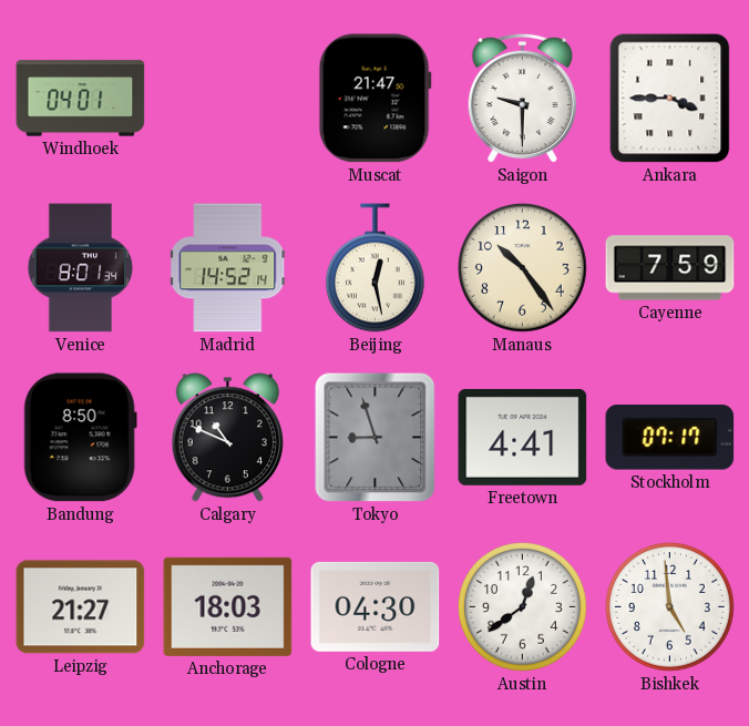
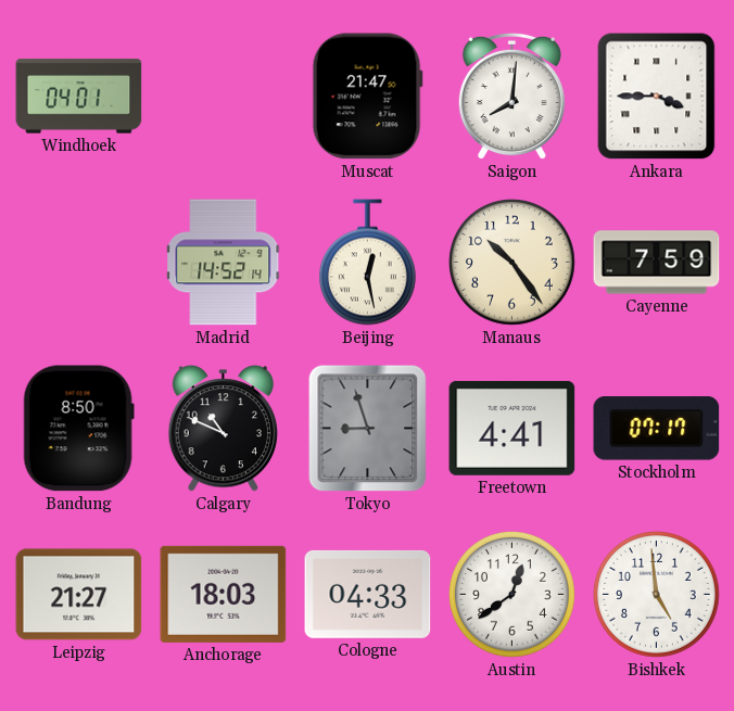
Saigon: 9:30 -> 8:01
Venice: 8:01 -> none
Cologne: 04:30 -> 04:33
